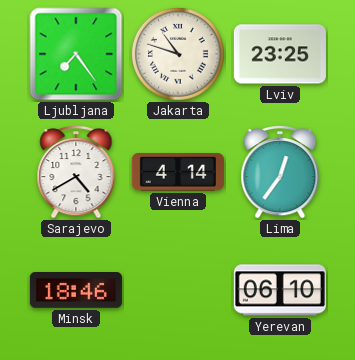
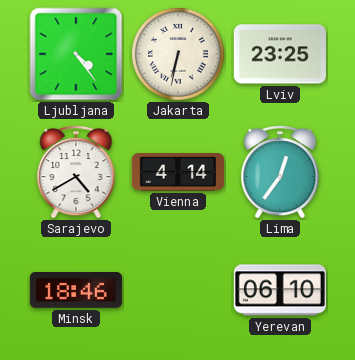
Ljubljana: 7:24 -> 4:24
Jakarta: 10:48 -> 6:32
